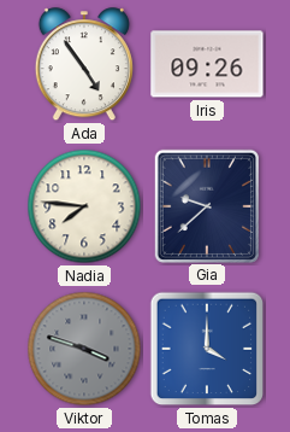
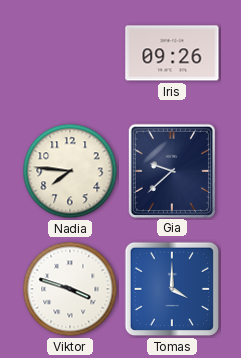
Ada: 4:54 -> none
Viktor dial: grey -> white
